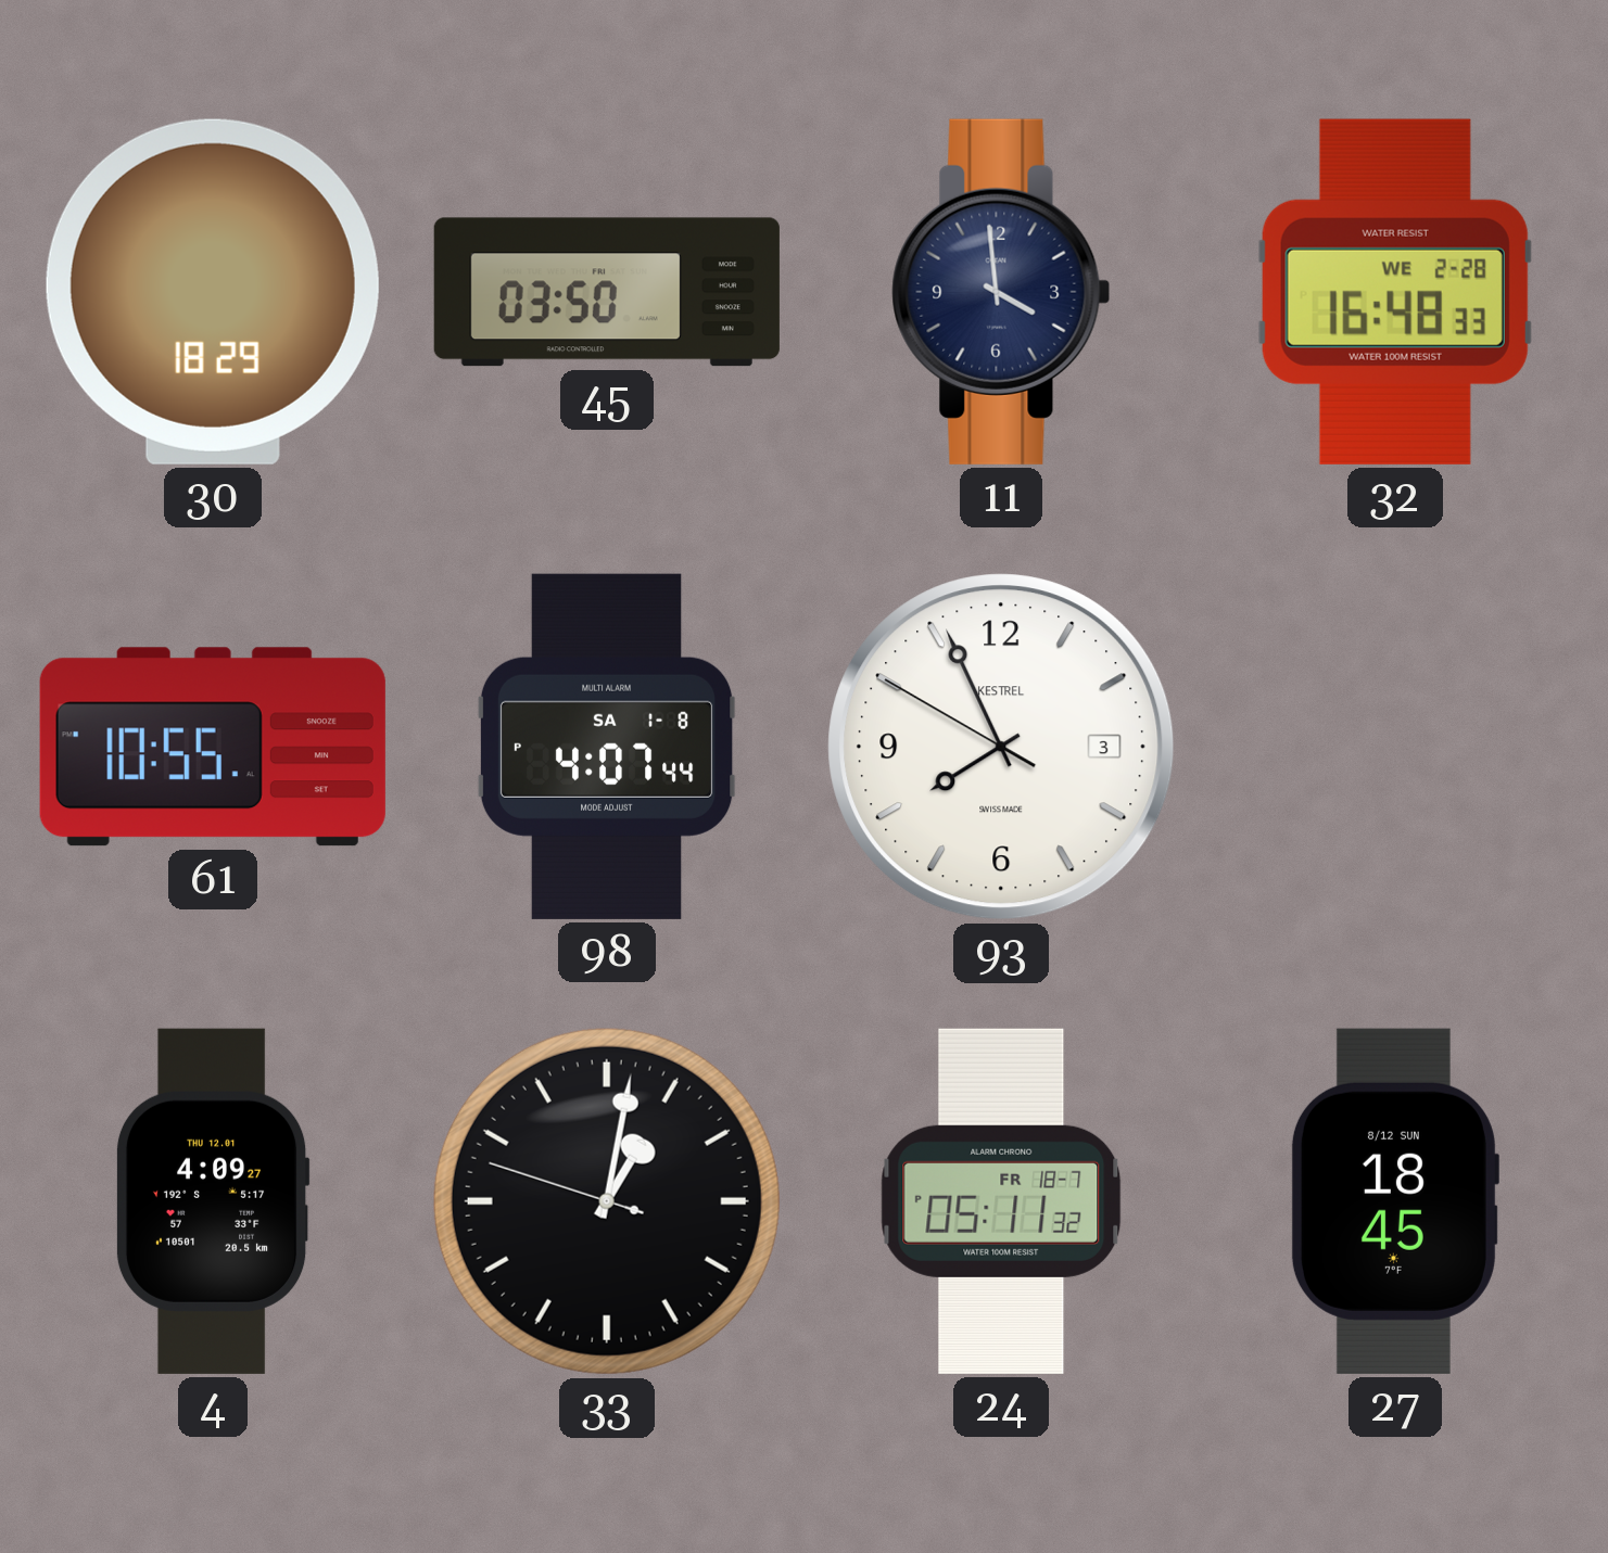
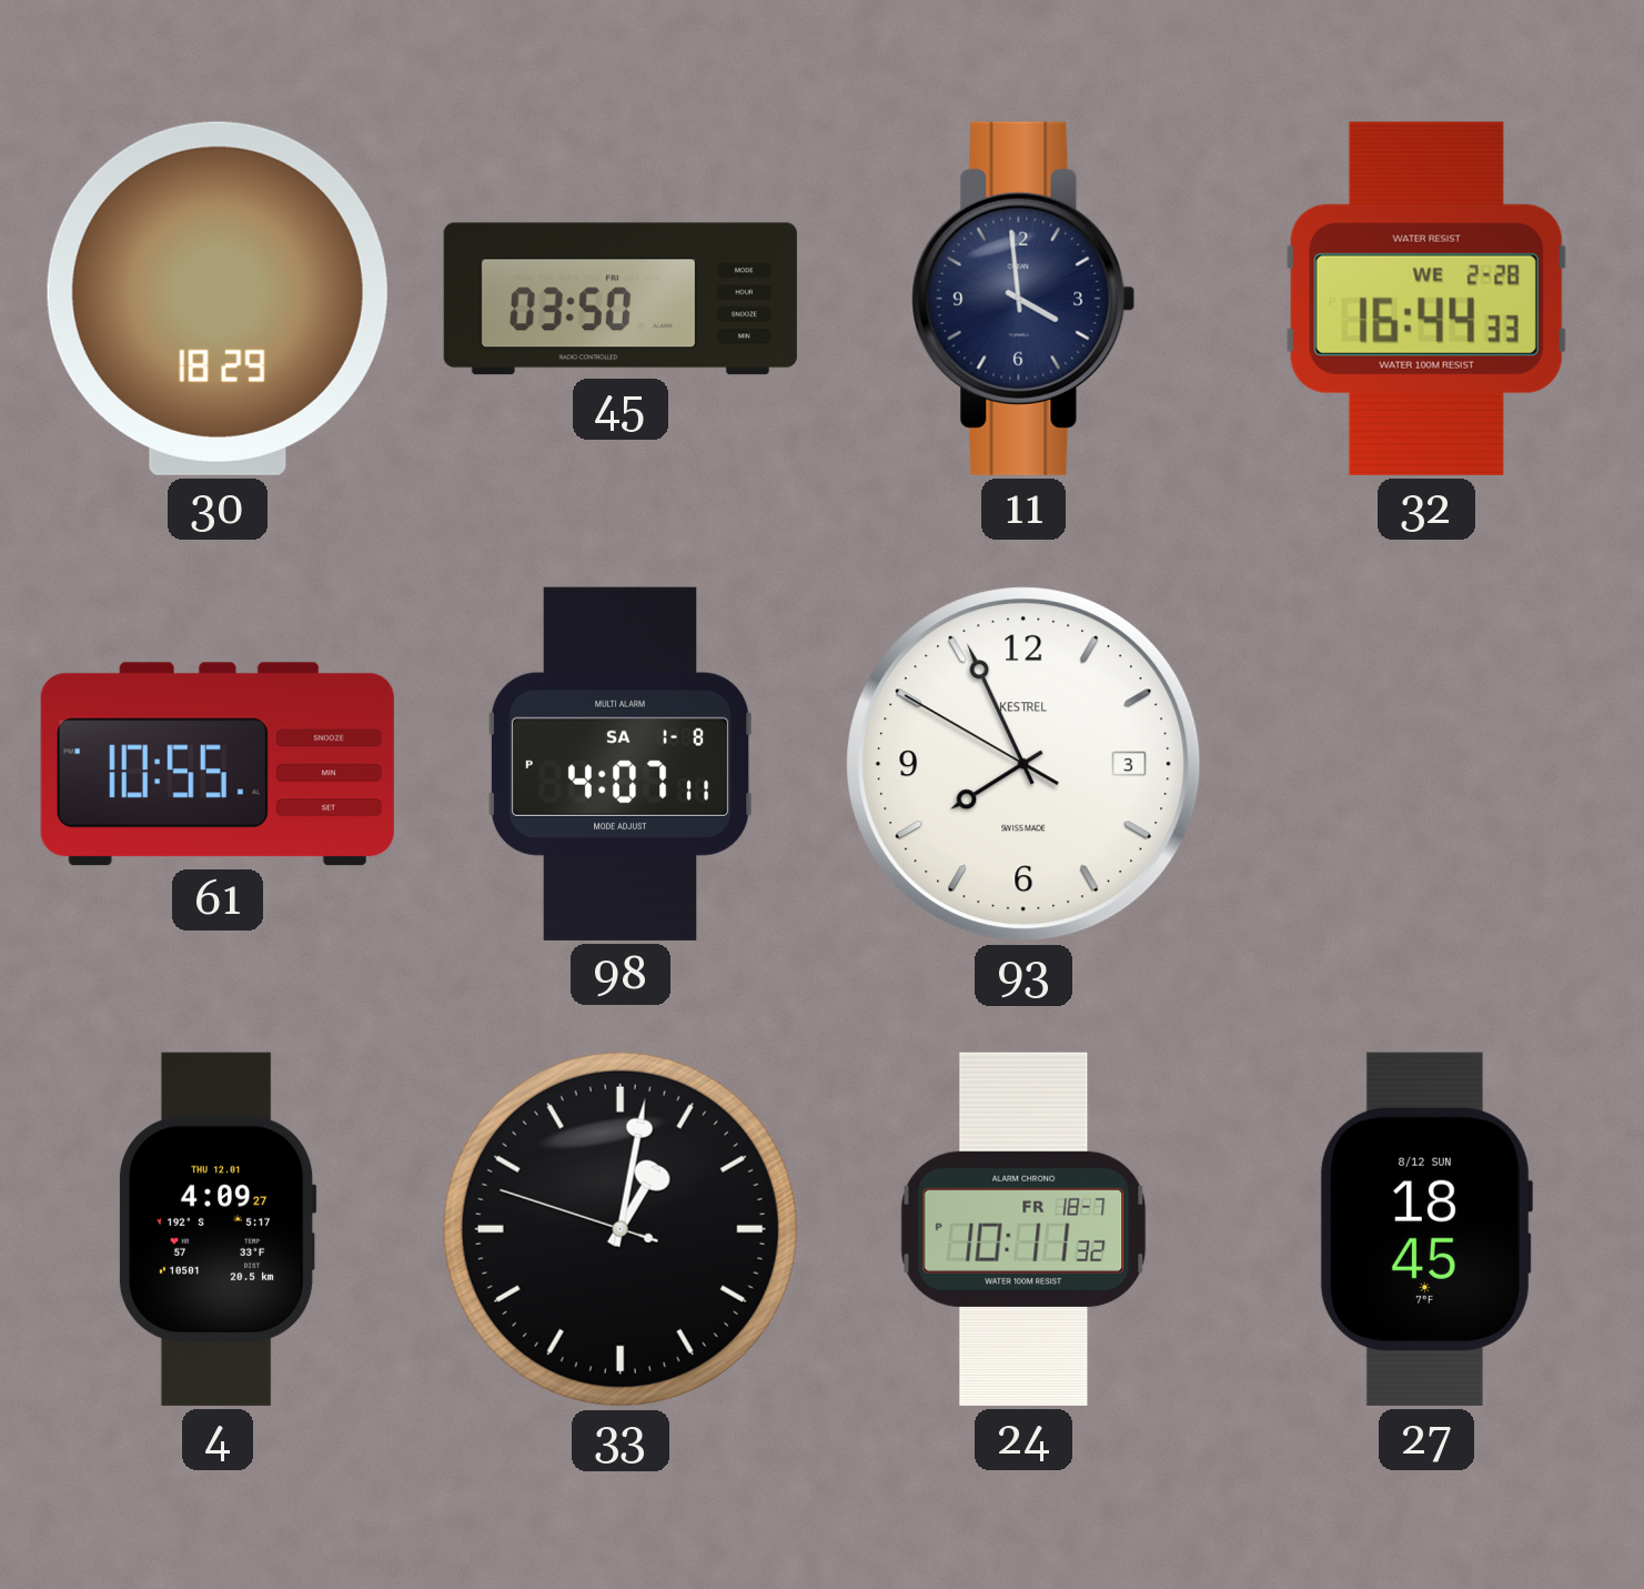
32: 16:48 -> 16:44
98: 4:07:44 PM -> 4:07:11 PM
24: 05:11 -> 10:11
